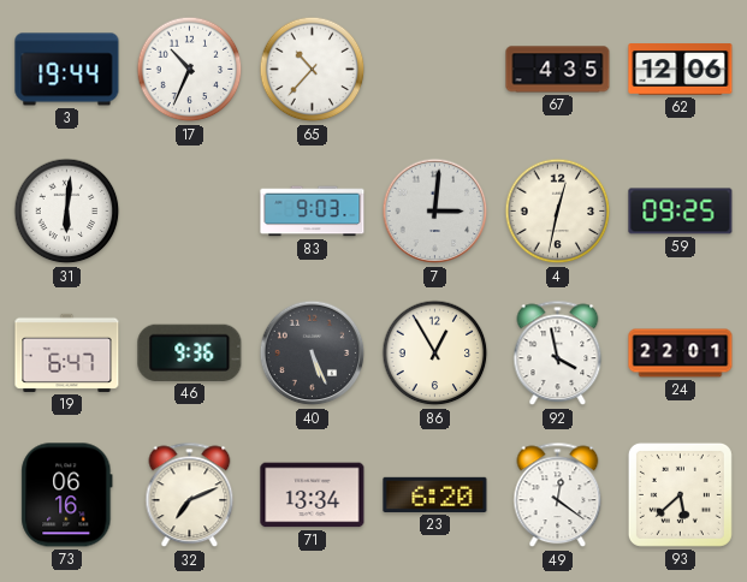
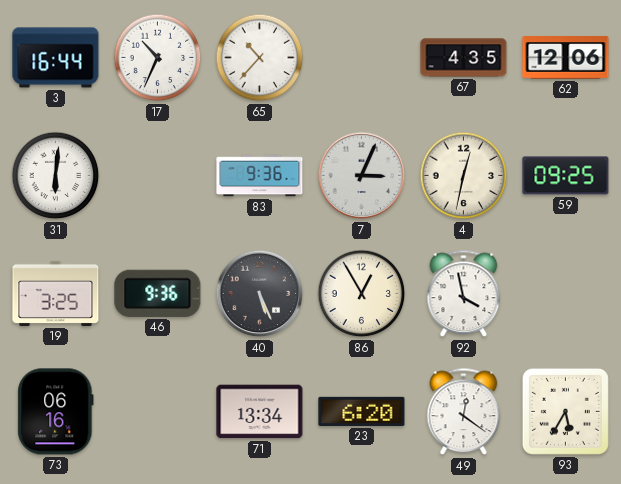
3: 19:44 -> 16:44
83: 9:03 -> 9:36
7: 3:01 -> 3:04
19: 6:47 -> 3:25
24: 22:01 -> none
32: 7:11 -> none
93: 5:38 -> 5:35
